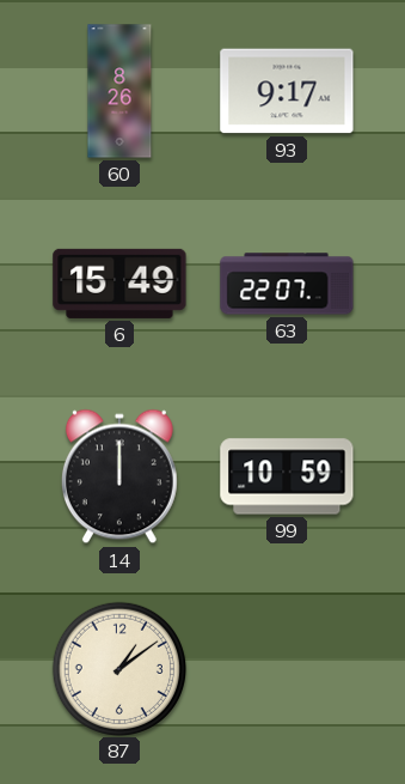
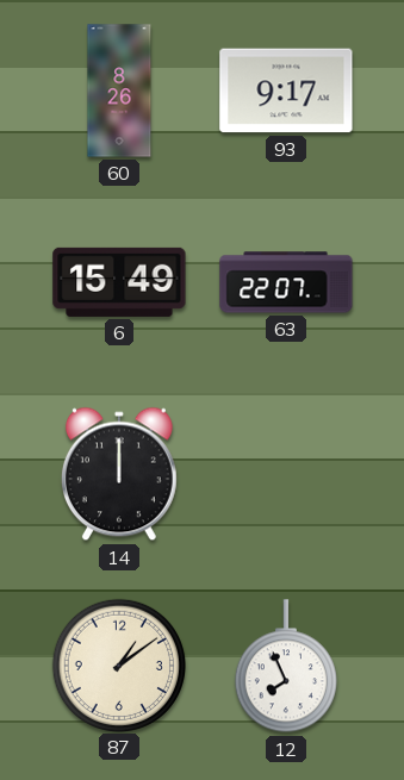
99: 10:59 -> none
12: none -> 7:56
